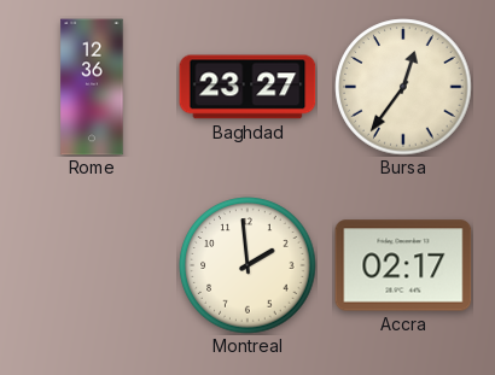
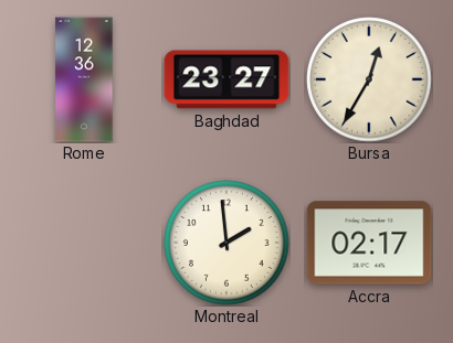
Bursa: 12:36 -> 12:35
